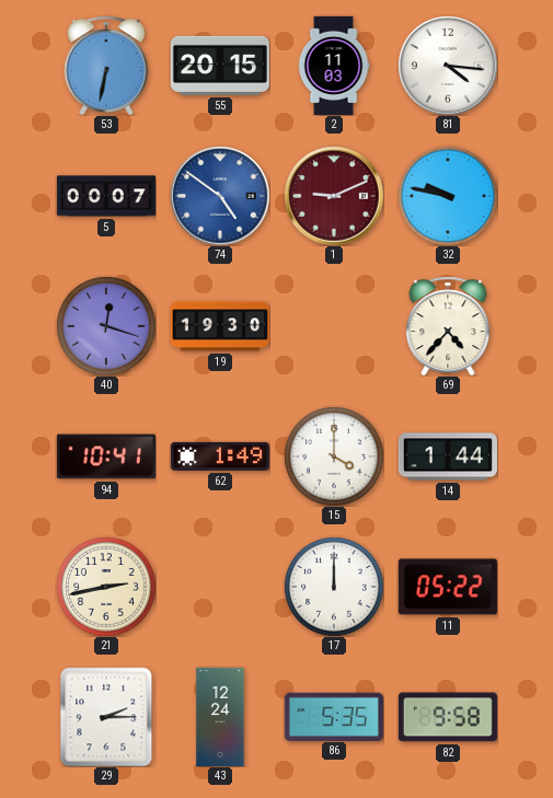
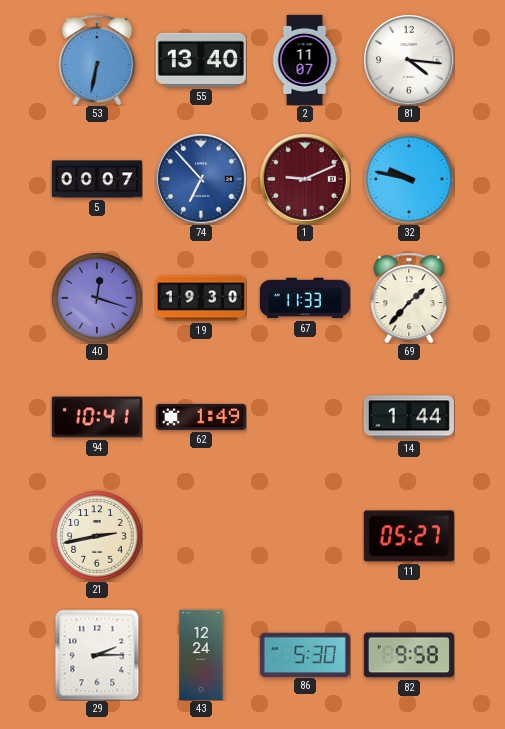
55: 20:15 -> 13:40
2: 11:03 -> 11:07
74: 4:51 -> 6:53
67: none -> 11:33
69: 4:37 -> 1:37
15: 4:00 -> none
17: 12:00 -> none
11: 05:22 -> 05:27
86: 5:35 -> 5:30
